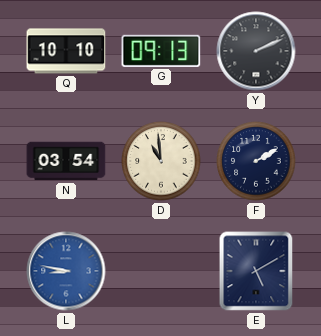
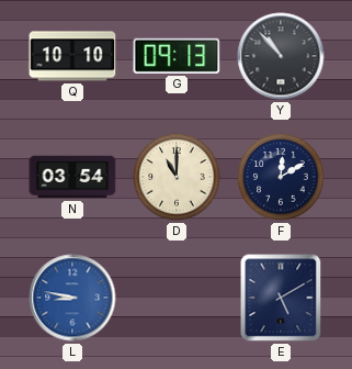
Y: 2:11 -> 10:53
D: 10:59 -> 11:00
F: 2:10 -> 12:10
